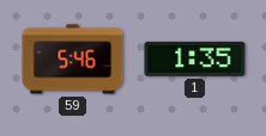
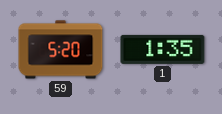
59: 5:46 -> 5:20
